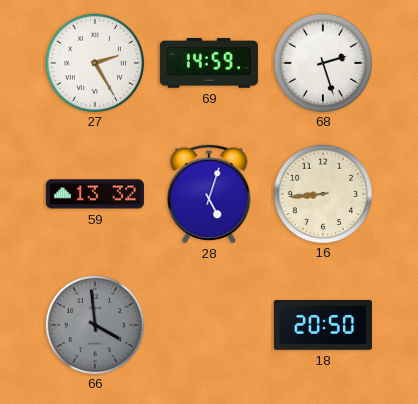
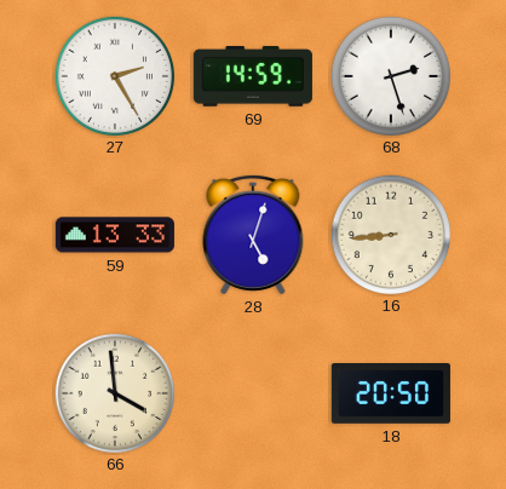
59: 13:32 -> 13:33
66 dial: grey -> cream
